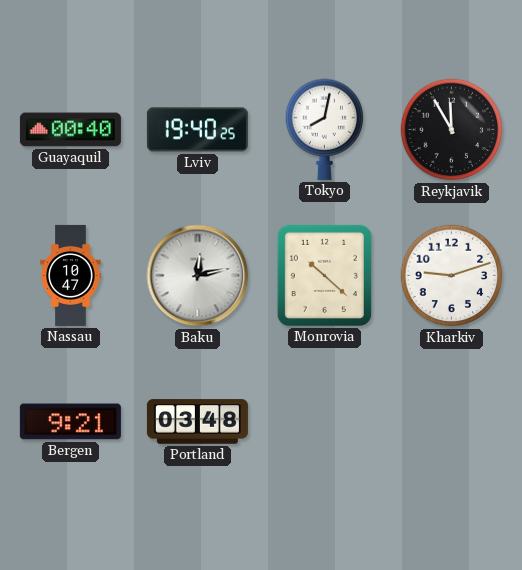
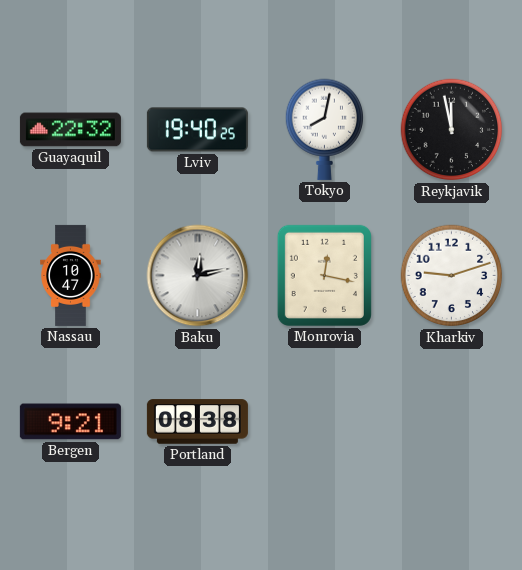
Guayaquil: 00:40 -> 22:32
Reykjavik: 11:55 -> 11:58
Monrovia: 10:22 -> 12:17
Portland: 03:48 -> 08:38
